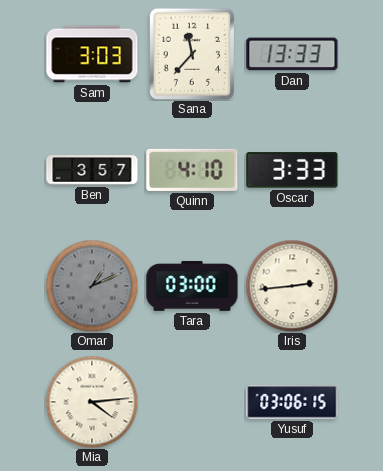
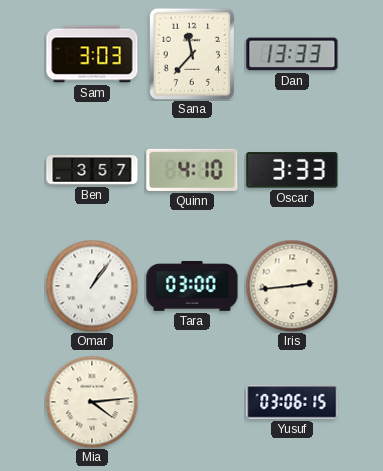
Omar: 1:11 -> 1:06
Omar dial: grey -> white
